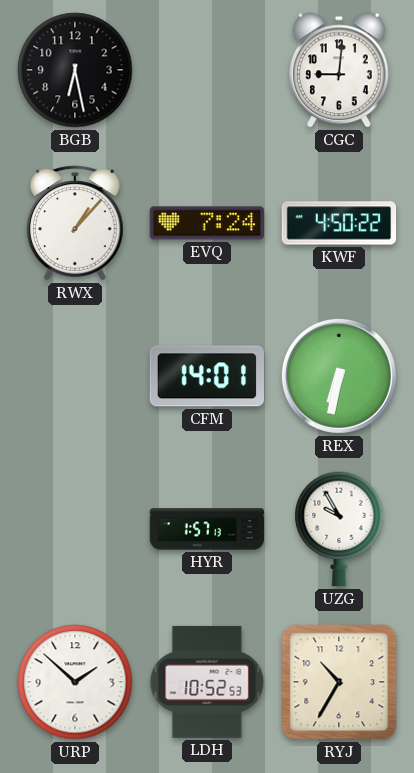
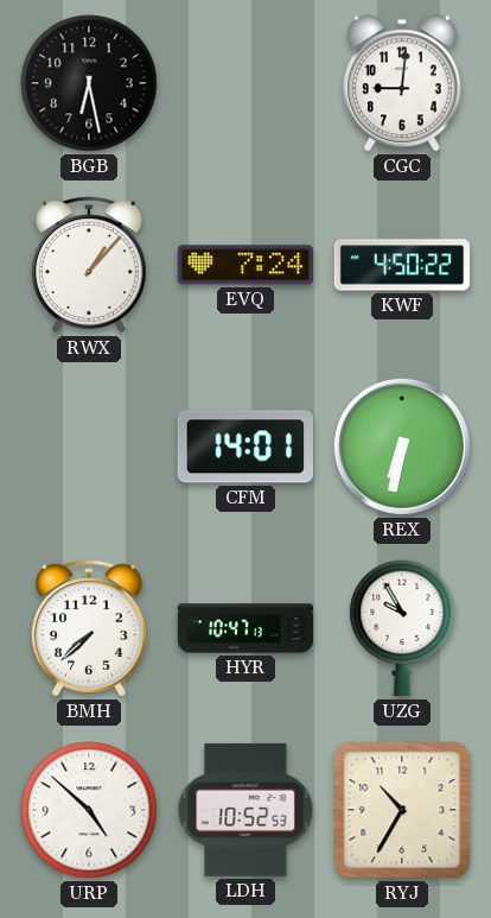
BMH: none -> 7:38
HYR: 1:57 -> 10:47
URP: 1:52 -> 4:52
